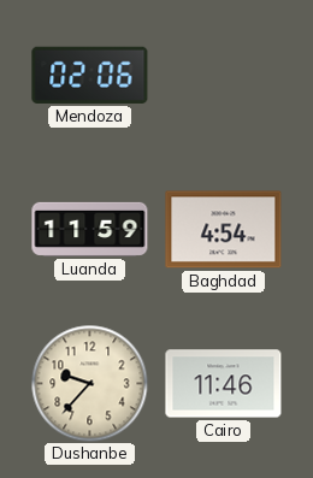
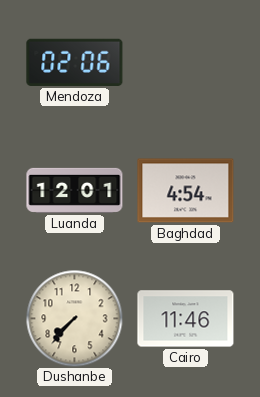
Luanda: 11:59 -> 12:01
Dushanbe: 9:37 -> 7:37
